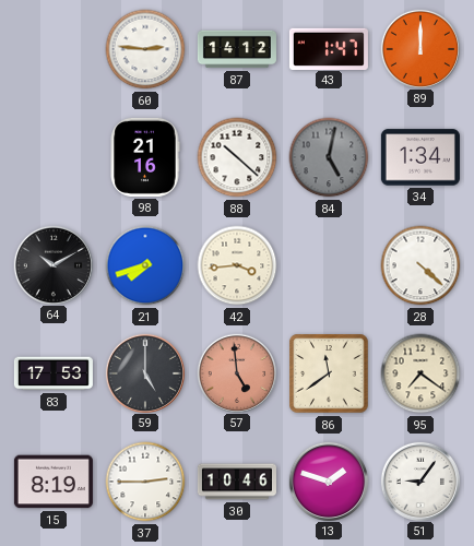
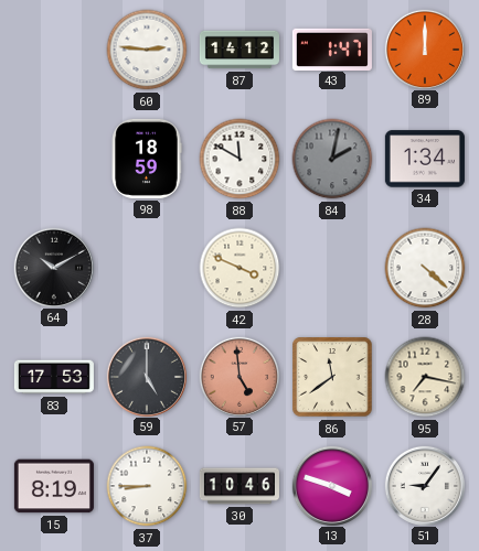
98: 21:16 -> 18:59
88: 10:22 -> 11:50
84: 5:02 -> 2:02
21: 7:42 -> none
42: 3:44 -> 3:49
95: 7:21 -> 7:17
37: 2:45 -> 8:45
13: 1:48 -> 3:48
